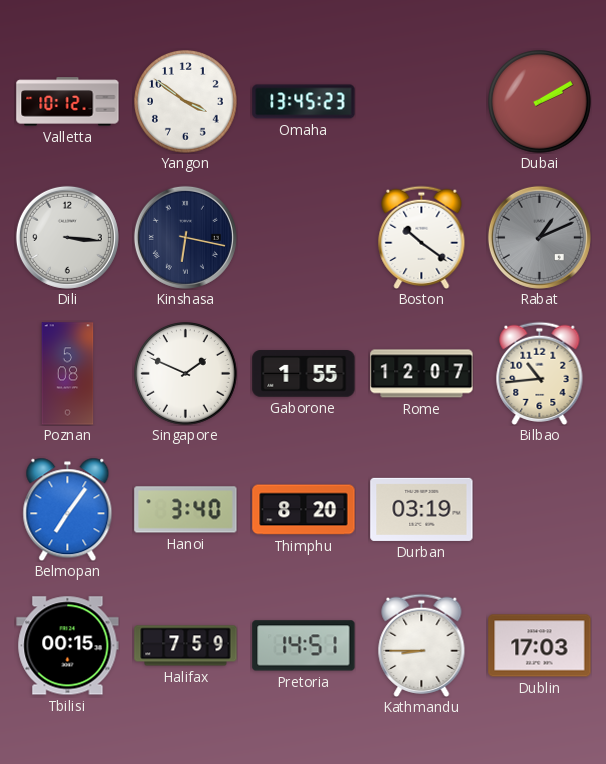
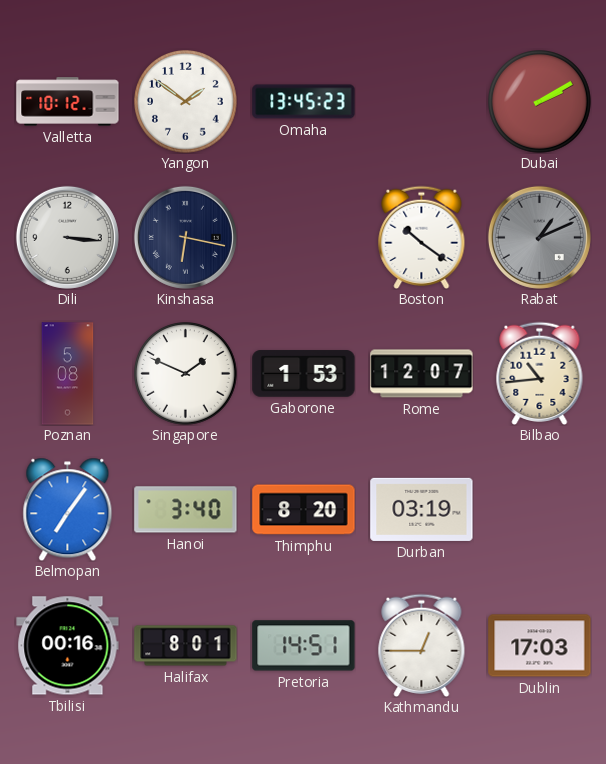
Yangon: 3:51 -> 1:51
Gaborone: 1:55 -> 1:53
Tbilisi: 00:15 -> 00:16
Halifax: 7:59 -> 8:01
Kathmandu: 8:45 -> 12:45
